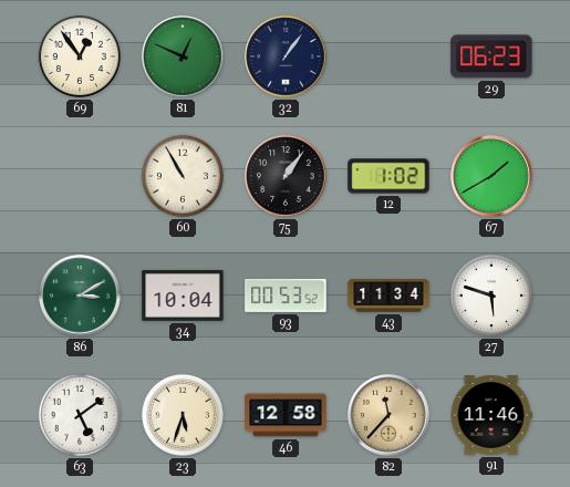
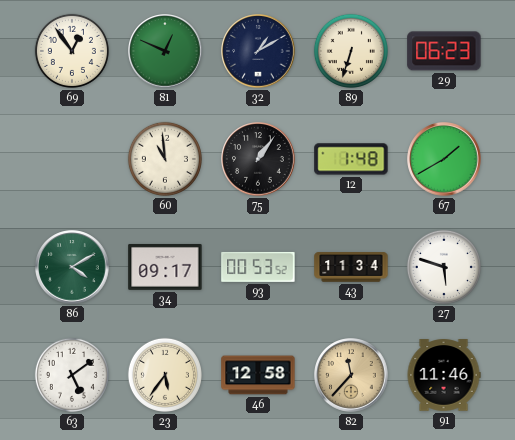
32: 1:06 -> 1:10
89: none -> 6:33
60: 10:55 -> 10:59
12: 1:02 -> 1:48
86: 3:10 -> 4:10
34: 10:04 -> 09:17
23: 5:33 -> 5:36
